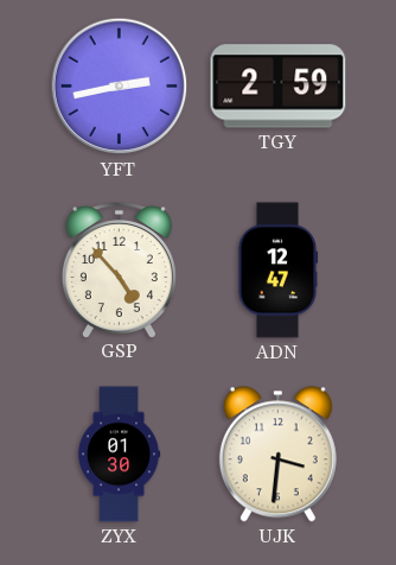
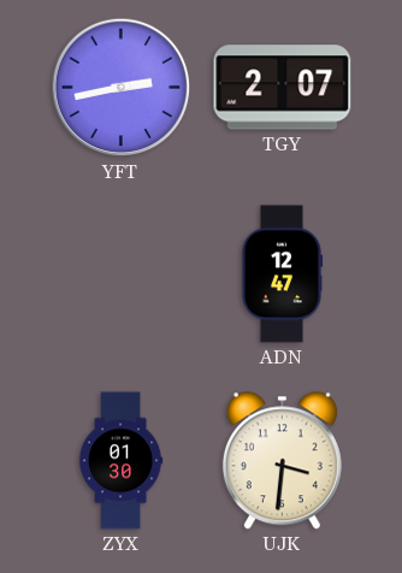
TGY: 2:59 -> 2:07
GSP: 4:53 -> none
